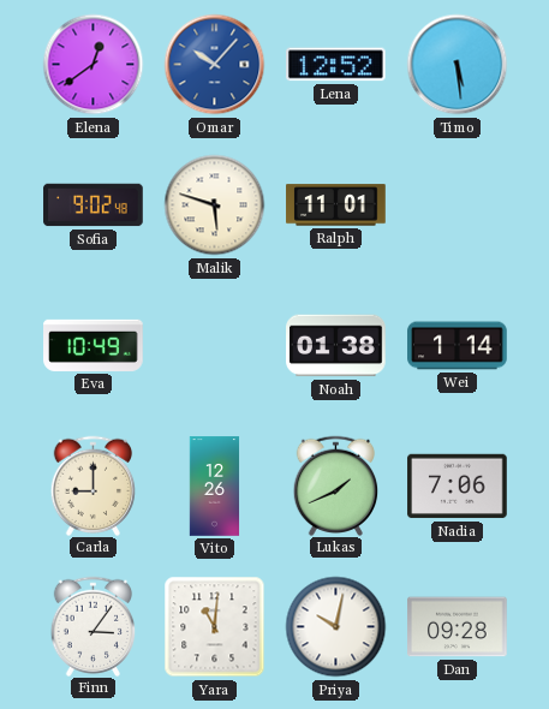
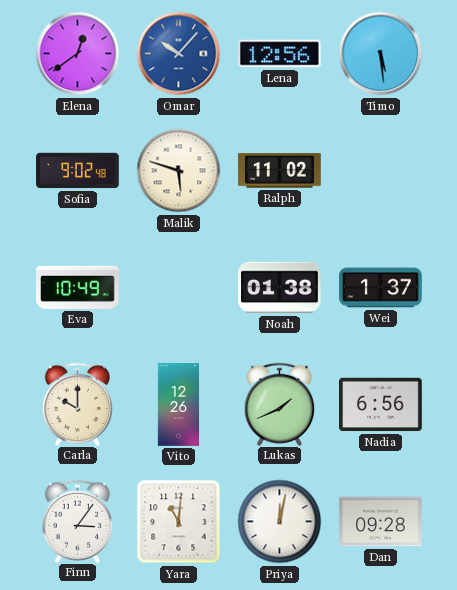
Lena: 12:52 -> 12:56
Ralph: 11:01 -> 11:02
Wei: 1:14 -> 1:37
Carla: 9:00 -> 10:00
Nadia: 7:06 -> 6:56
Priya: 10:02 -> 12:02
